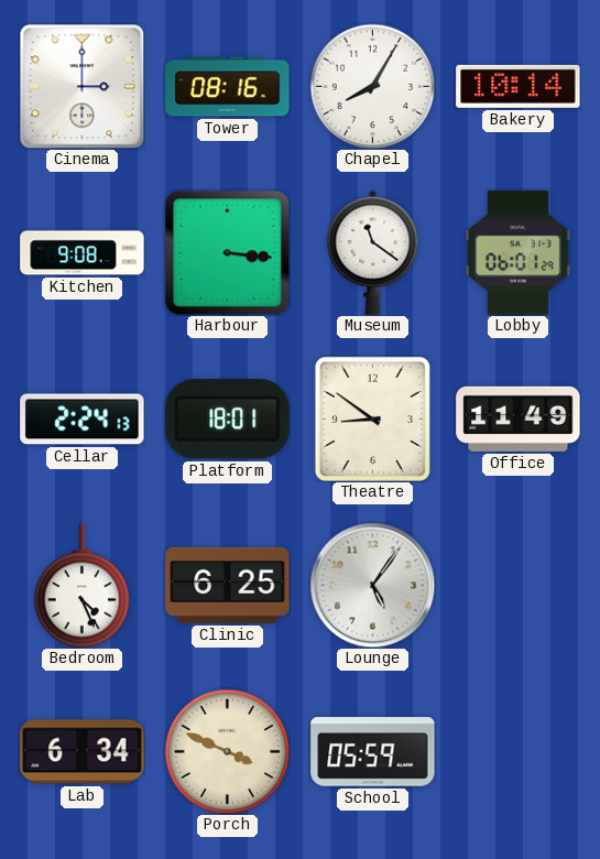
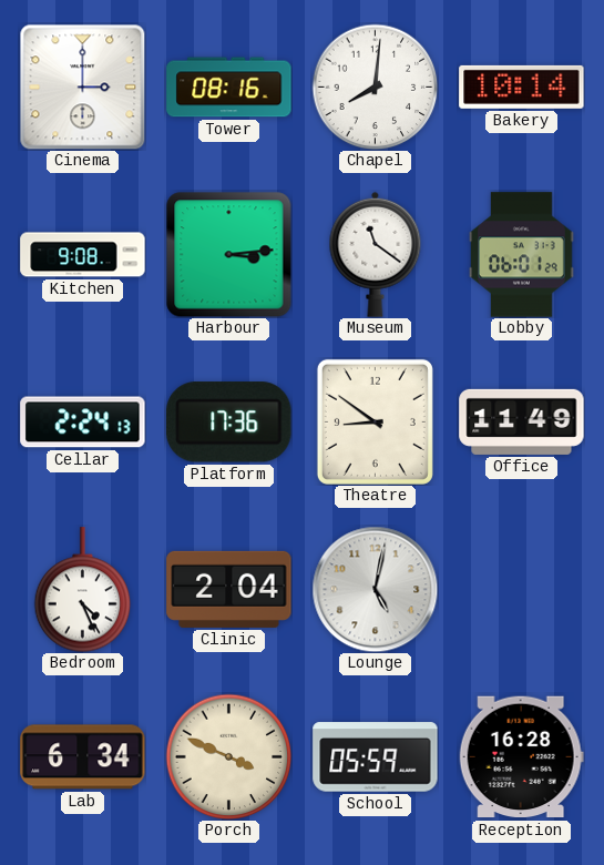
Chapel: 8:05 -> 8:01
Harbour: 3:16 -> 3:14
Platform: 18:01 -> 17:36
Clinic: 6:25 -> 2:04
Lounge: 5:06 -> 5:02
Reception: none -> 16:28
